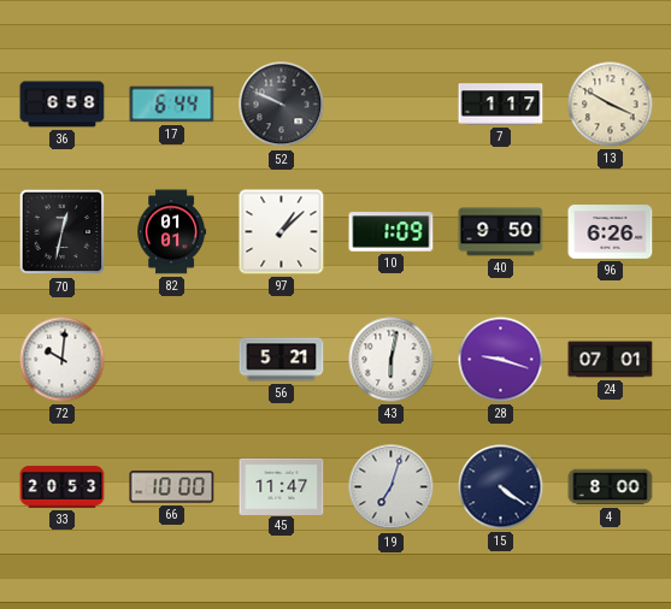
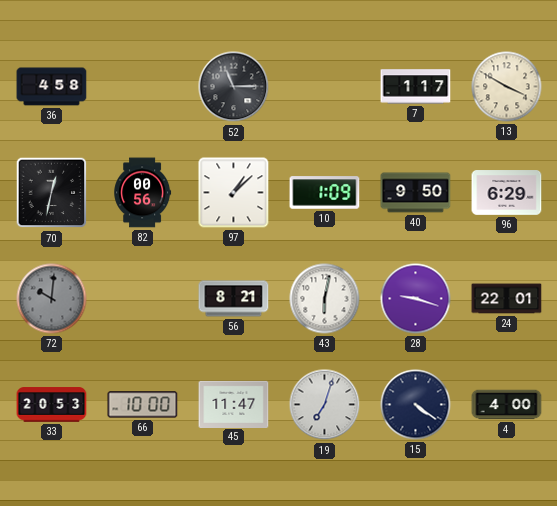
36: 6:58 -> 4:58
17: 6:44 -> none
52: 9:49 -> 11:15
82: 01:01 -> 00:56
96: 6:26 -> 6:29
72 dial: white -> grey
56: 5:21 -> 8:21
24: 07:01 -> 22:01
4: 8:00 -> 4:00
